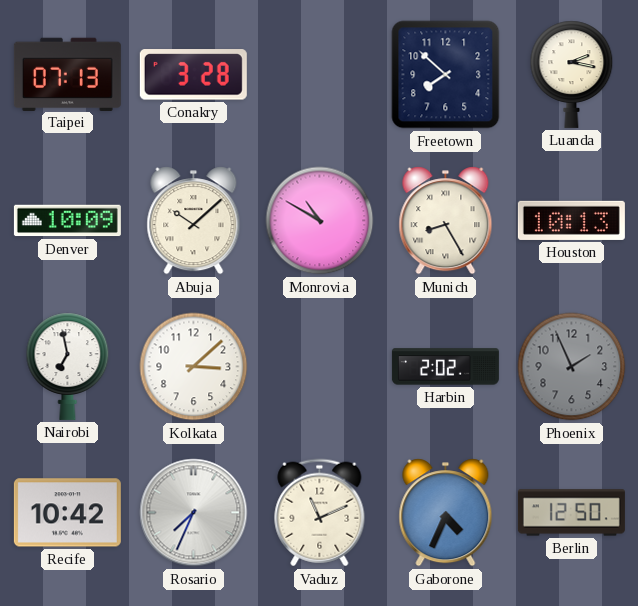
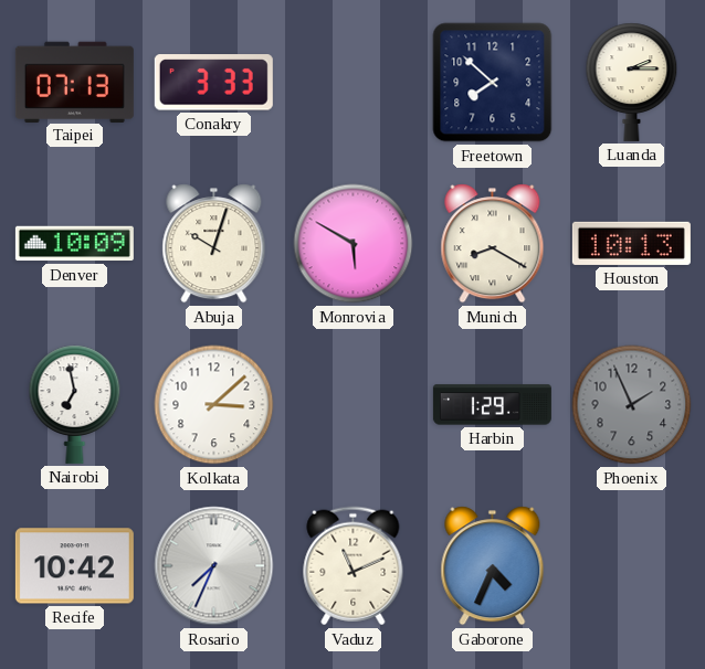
Conakry: 3:28 -> 3:33
Luanda: 2:17 -> 2:15
Abuja: 10:08 -> 10:03
Monrovia: 10:50 -> 5:50
Munich: 8:25 -> 8:20
Harbin: 2:02 -> 1:29
Berlin: 12:50 -> none
